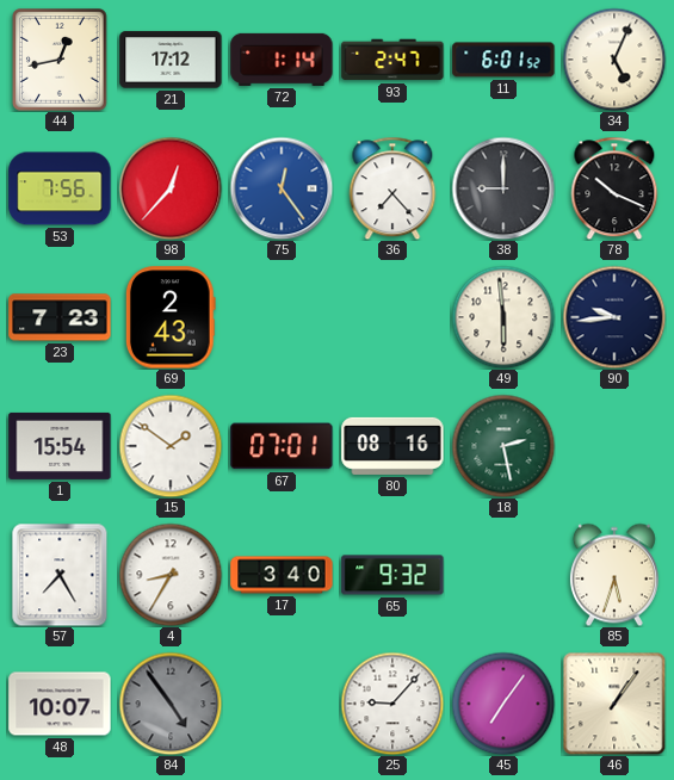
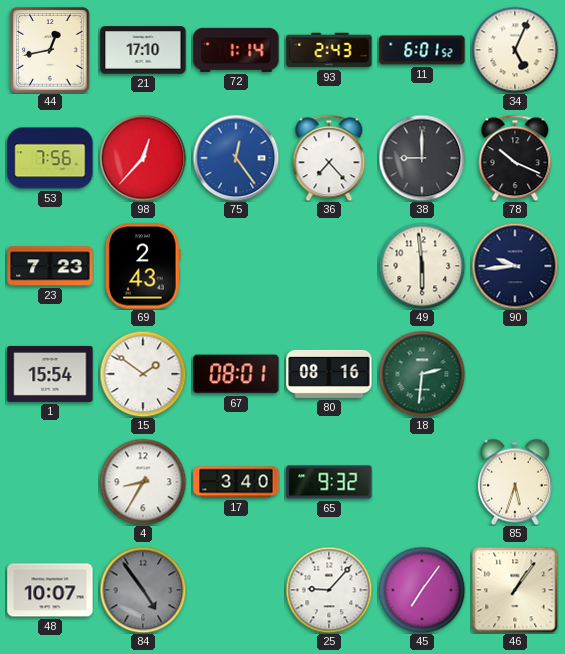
21: 17:12 -> 17:10
93: 2:47 -> 2:43
67: 07:01 -> 08:01
18: 2:28 -> 2:31
57: 7:25 -> none
